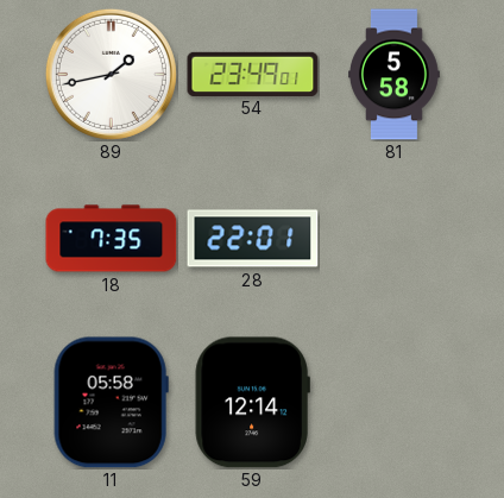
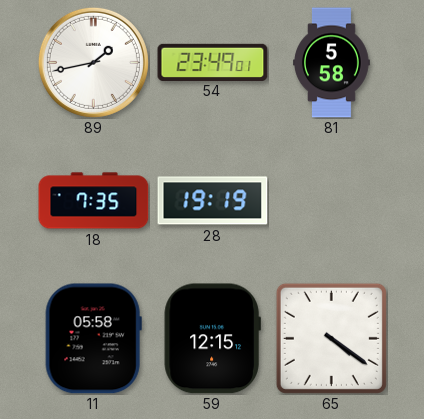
28: 22:01 -> 19:19
59: 12:14 -> 12:15
65: none -> 4:21
